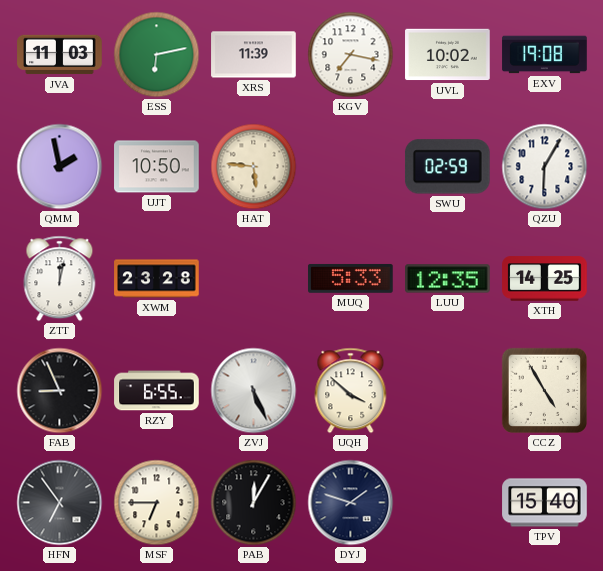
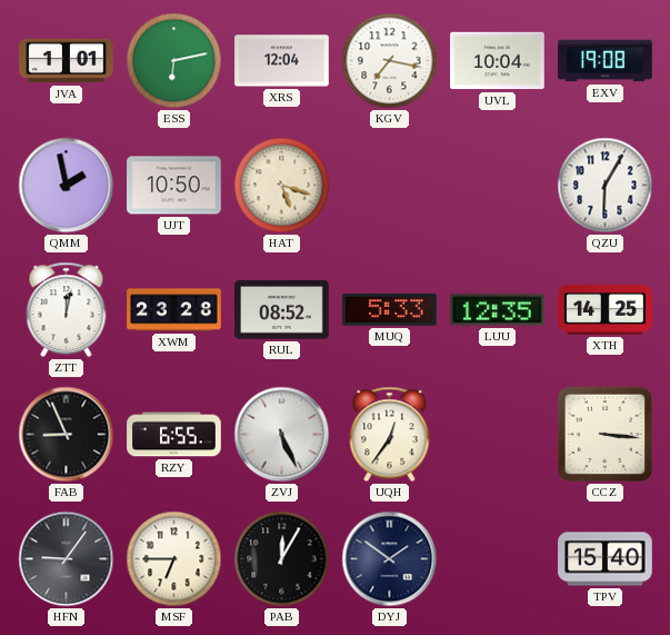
JVA: 11:03 -> 1:01
XRS: 11:39 -> 12:04
UVL: 10:02 -> 10:04
HAT: 5:46 -> 5:18
SWU: 02:59 -> none
RUL: none -> 08:52
UQH: 3:52 -> 12:36
CCZ: 4:55 -> 3:16
HFN: 6:54 -> 9:06
DYJ: 1:48 -> 1:51
